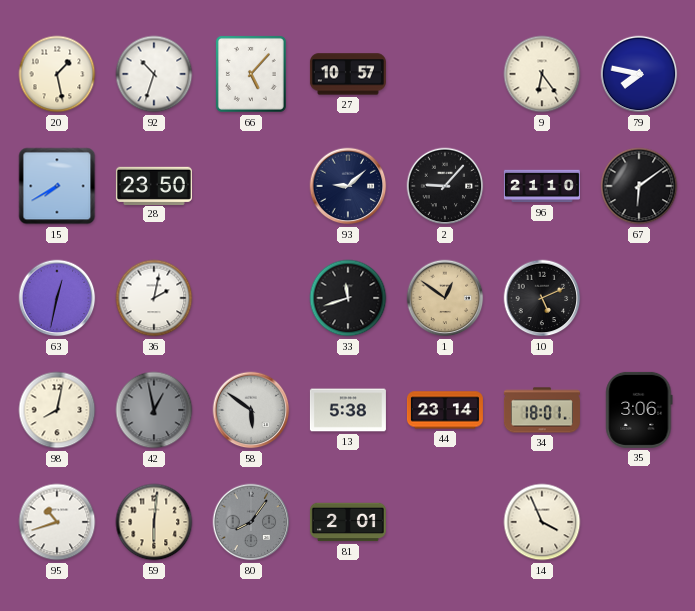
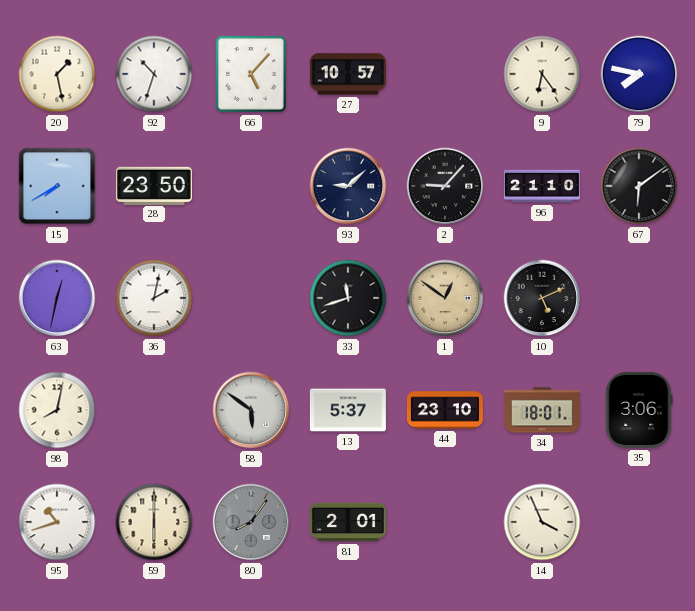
42: 12:58 -> none
13: 5:38 -> 5:37
44: 23:14 -> 23:10
59: 6:01 -> 6:00
